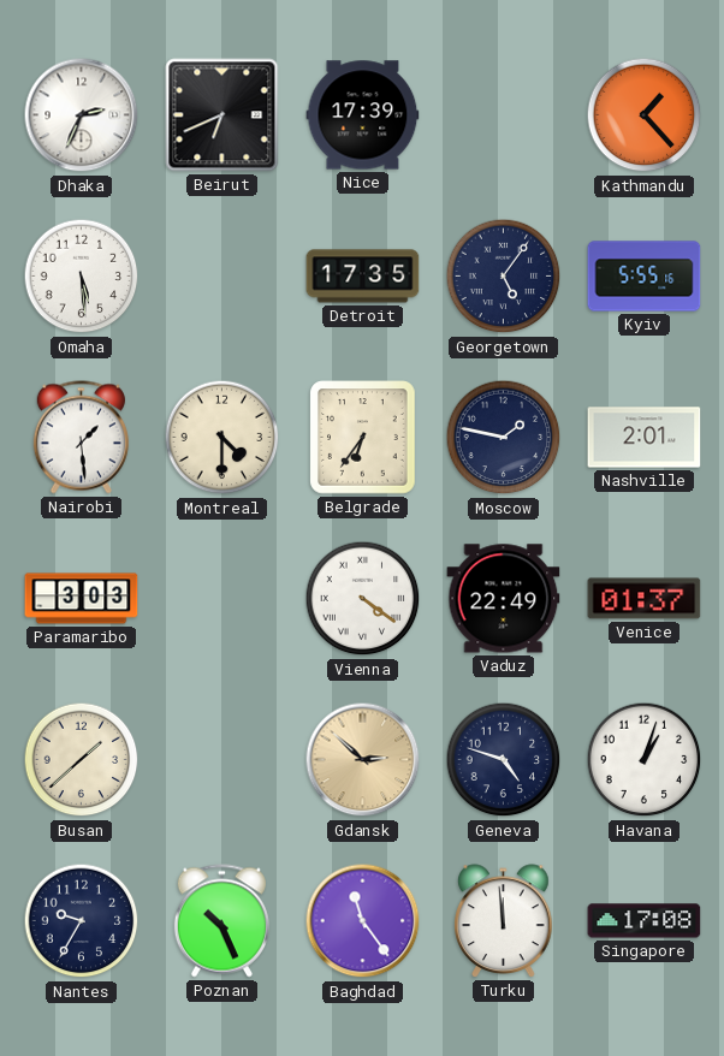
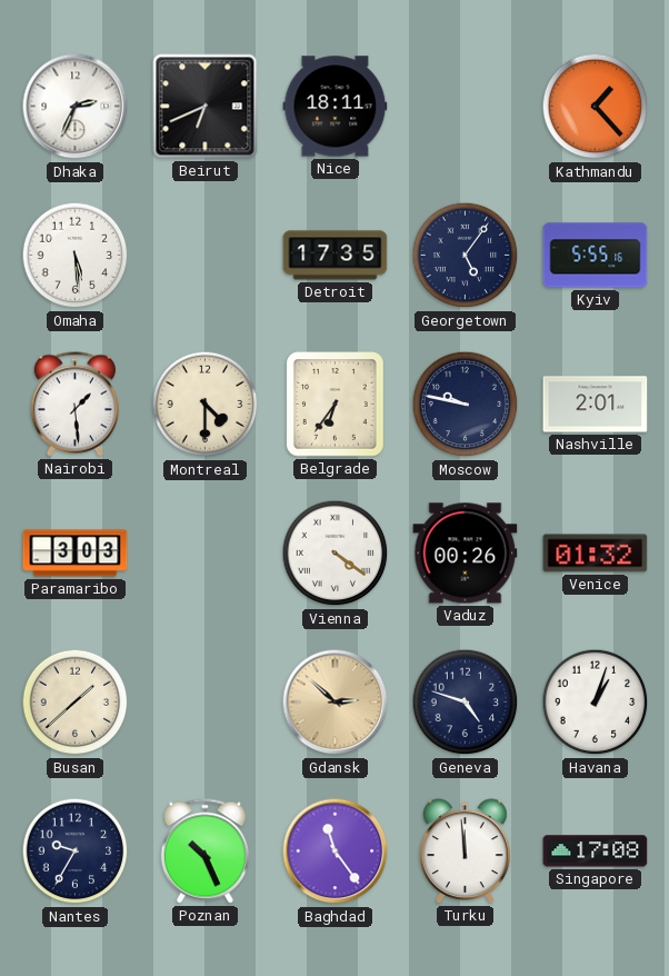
Nice: 17:39 -> 18:11
Moscow: 1:47 -> 9:47
Vaduz: 22:49 -> 00:26
Venice: 01:37 -> 01:32
